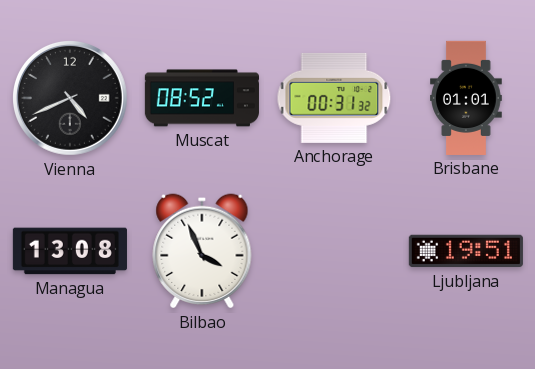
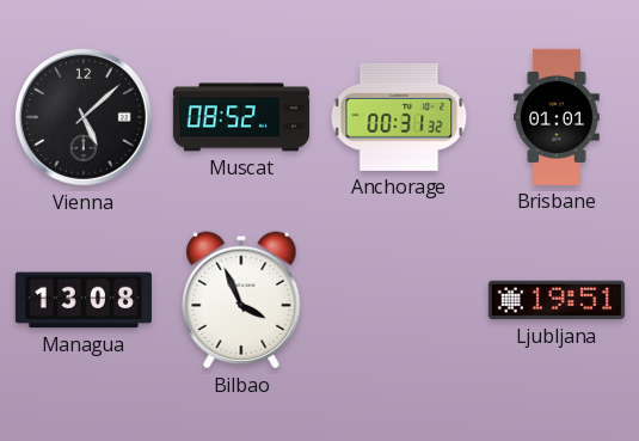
Vienna: 4:41 -> 5:08
